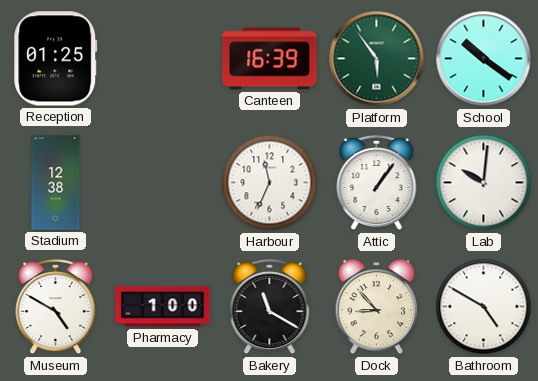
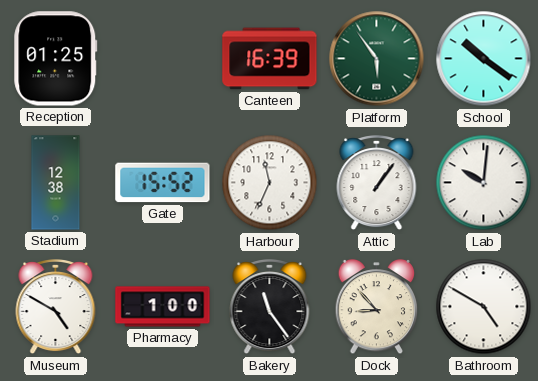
Gate: none -> 15:52
Bakery: 11:20 -> 11:24
